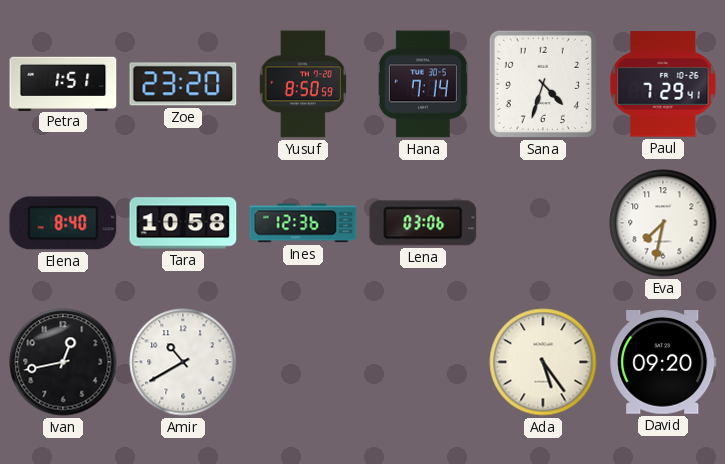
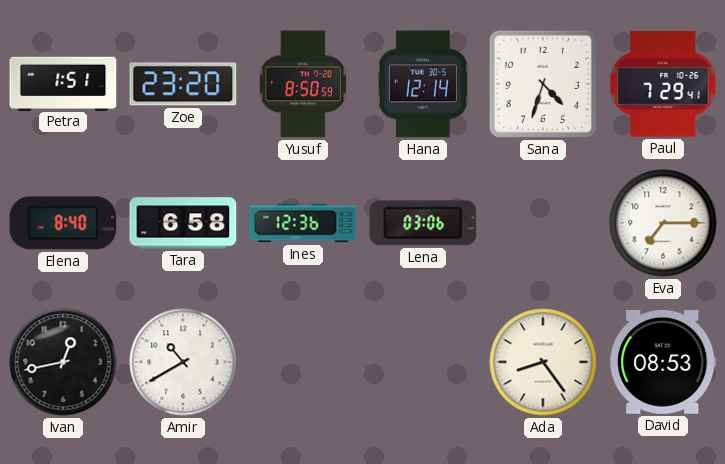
Hana: 7:14 -> 12:14
Tara: 10:58 -> 6:58
Eva: 7:32 -> 7:15
Ada: 5:24 -> 8:24
David: 09:20 -> 08:53
